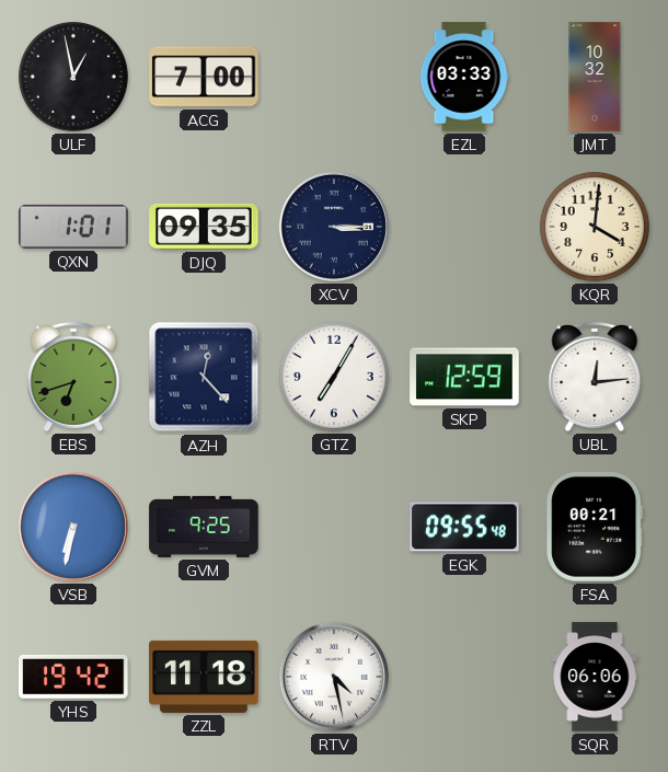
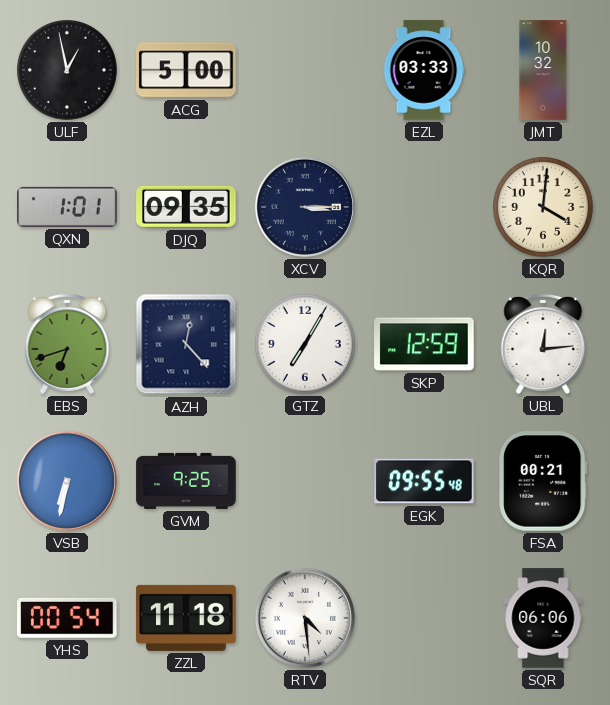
ACG: 7:00 -> 5:00
YHS: 19:42 -> 00:54
RTV: 4:28 -> 4:29
